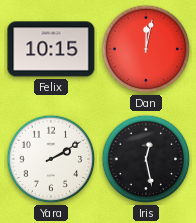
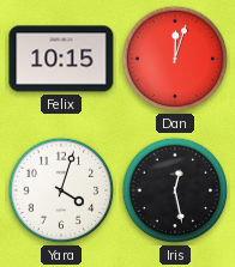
Dan: 12:02 -> 12:03
Yara: 2:10 -> 4:03
